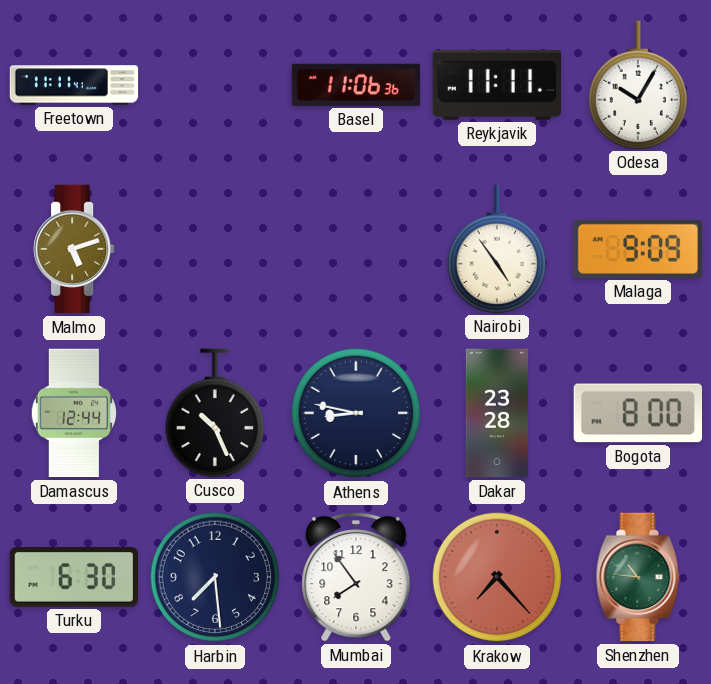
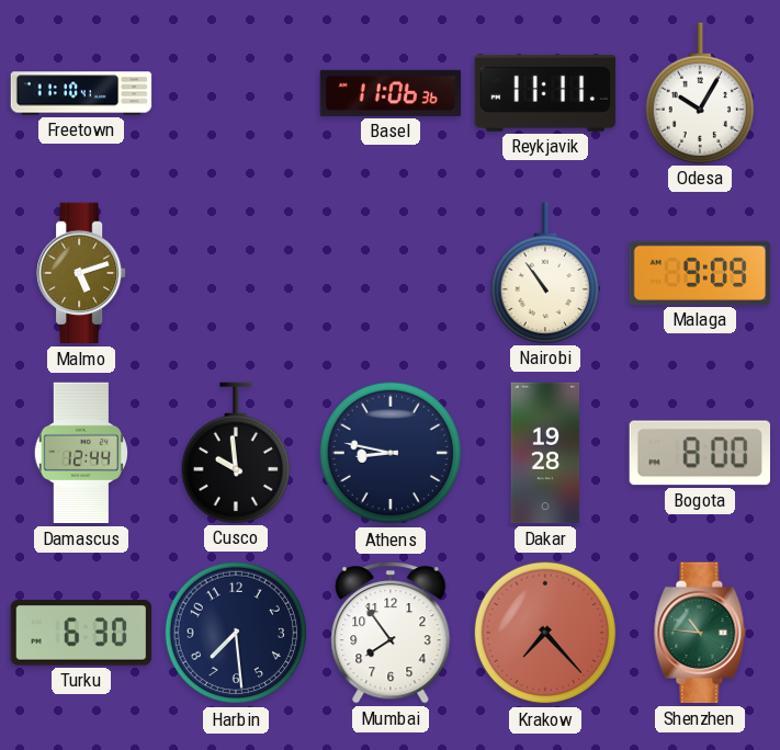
Freetown: 11:11 -> 11:10
Nairobi: 4:54 -> 10:54
Cusco: 10:26 -> 9:59
Dakar: 23:28 -> 19:28
